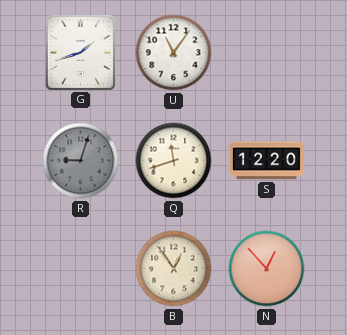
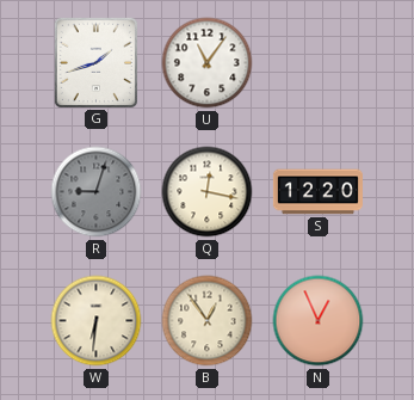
Q: 11:42 -> 12:17
W: none -> 6:31
N: 12:53 -> 12:56
